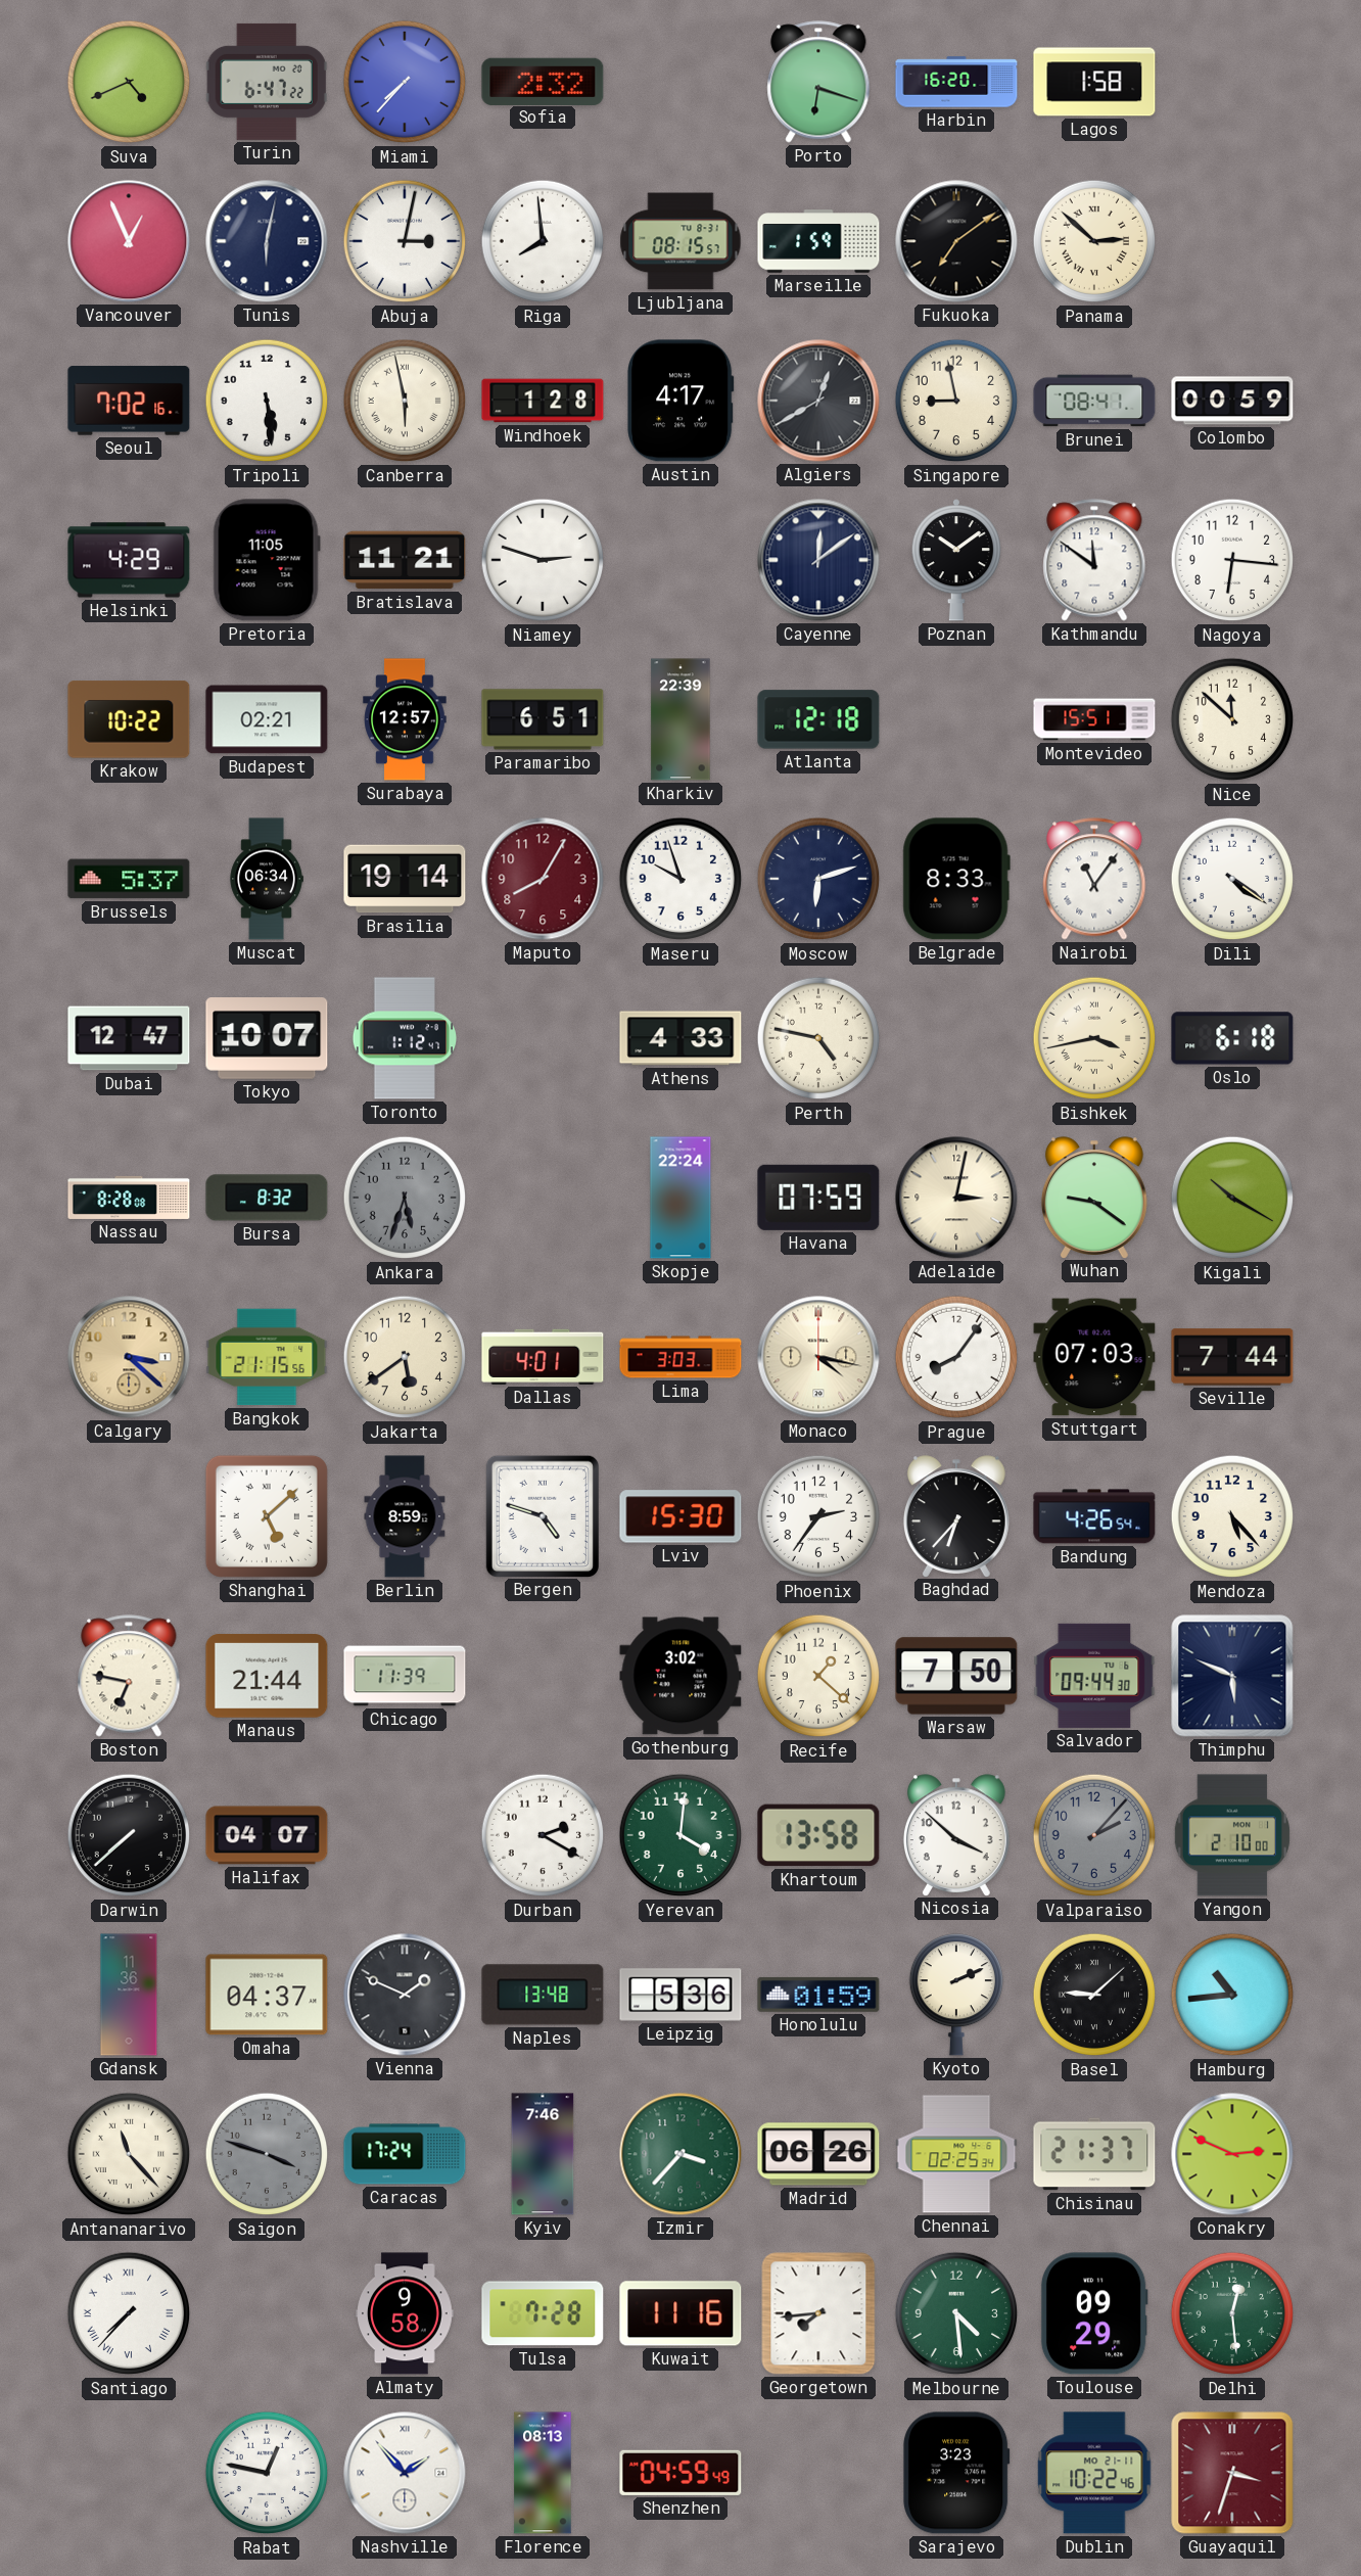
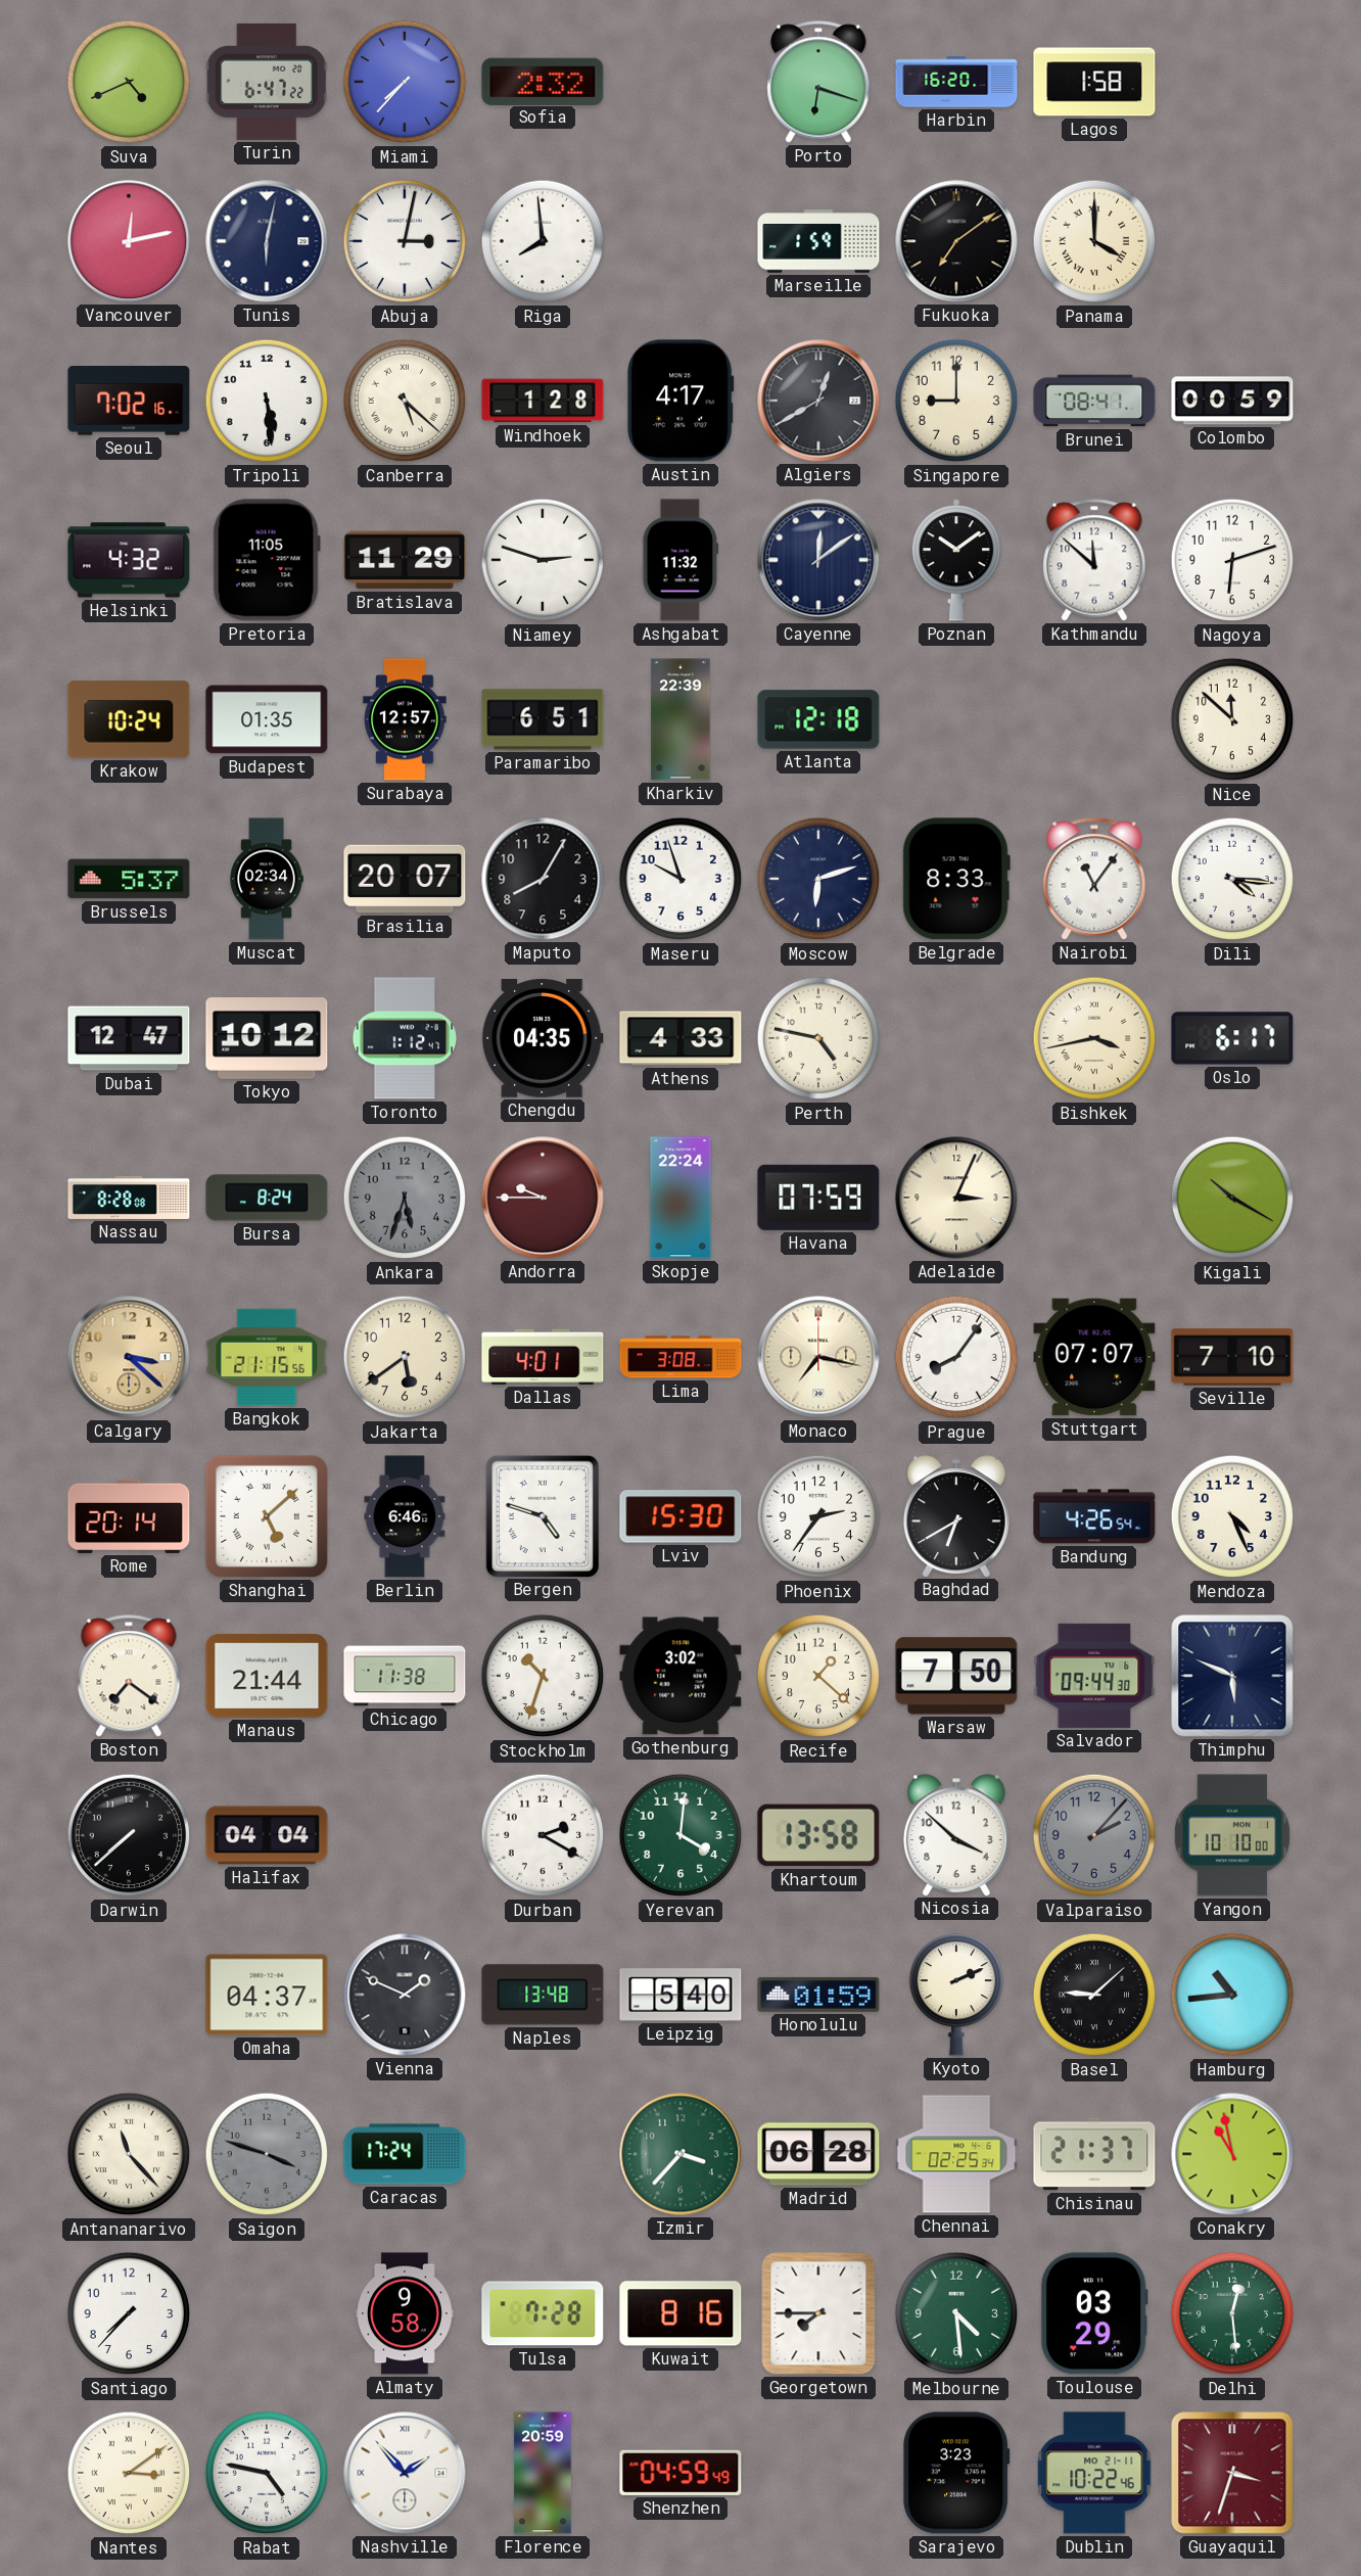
Vancouver: 12:56 -> 12:13
Ljubljana: 08:15 -> none
Panama: 2:52 -> 4:00
Canberra: 5:58 -> 5:22
Singapore: 8:58 -> 9:00
Helsinki: 4:29 -> 4:32
Bratislava: 11:21 -> 11:29
Ashgabat: none -> 11:32
Kathmandu: 11:51 -> 11:52
Nagoya: 6:16 -> 6:12
Krakow: 10:22 -> 10:24
Budapest: 02:21 -> 01:35
Montevideo: 15:51 -> none
Muscat: 06:34 -> 02:34
Brasilia: 19:14 -> 20:07
Maputo dial: burgundy -> black
Dili: 4:21 -> 4:16
Tokyo: 10:07 -> 10:12
Chengdu: none -> 04:35
Oslo: 6:18 -> 6:17
Bursa: 8:32 -> 8:24
Andorra: none -> 9:45
Adelaide: 3:02 -> 3:04
Wuhan: 9:21 -> none
Lima: 3:03 -> 3:08
Monaco: 4:17 -> 7:17
Stuttgart: 07:03 -> 07:07
Seville: 7:44 -> 7:10
Rome: none -> 20:14
Berlin: 8:59 -> 6:46
Baghdad: 6:37 -> 6:40
Mendoza: 5:23 -> 4:26
Boston: 6:47 -> 7:21
Chicago: 11:39 -> 11:38
Stockholm: none -> 10:33
Halifax: 04:07 -> 04:04
Yangon: 2:10 -> 10:10
Gdansk: 11:36 -> none
Leipzig: 5:36 -> 5:40
Kyiv: 7:46 -> none
Madrid: 06:26 -> 06:28
Conakry: 2:49 -> 10:58
Santiago numerals: Roman -> Arabic
Kuwait: 11:16 -> 8:16
Georgetown: 7:44 -> 7:45
Toulouse: 09:29 -> 03:29
Nantes: none -> 3:09
Rabat: 12:47 -> 4:47
Florence: 08:13 -> 20:59
